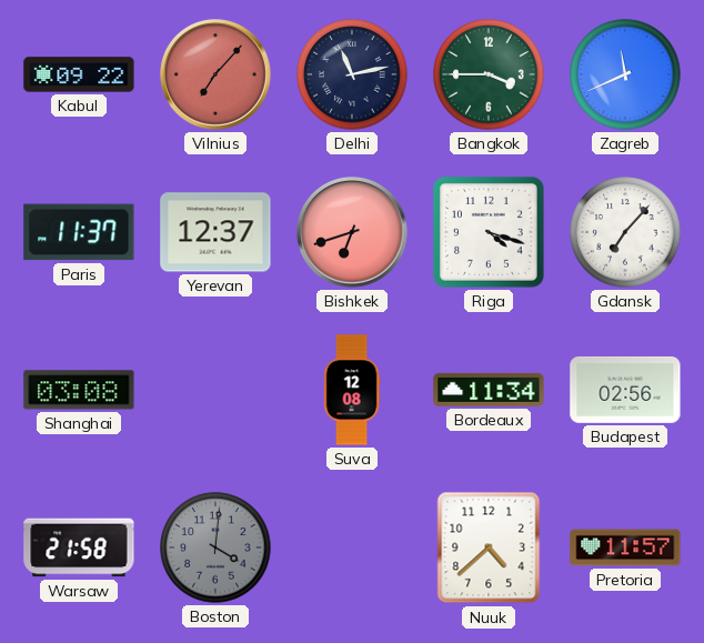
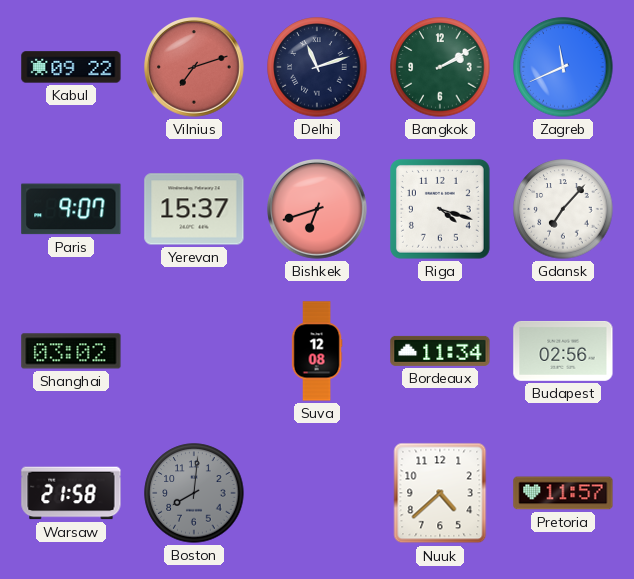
Vilnius: 7:07 -> 7:12
Delhi: 11:13 -> 11:12
Bangkok: 3:45 -> 2:10
Paris: 11:37 -> 9:07
Yerevan: 12:37 -> 15:37
Shanghai: 03:08 -> 03:02
Boston: 4:01 -> 8:01
